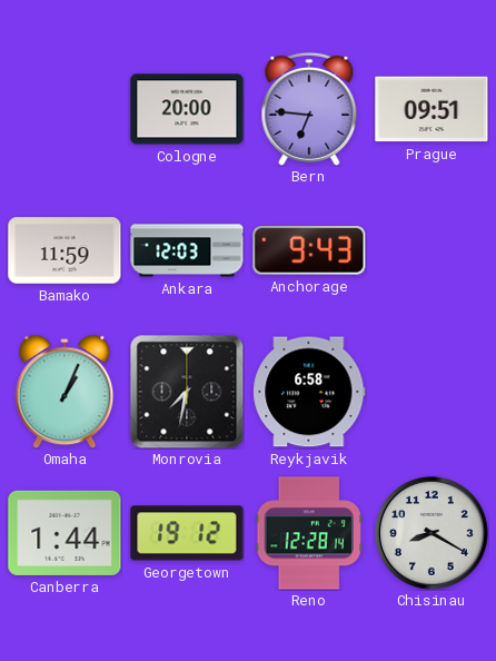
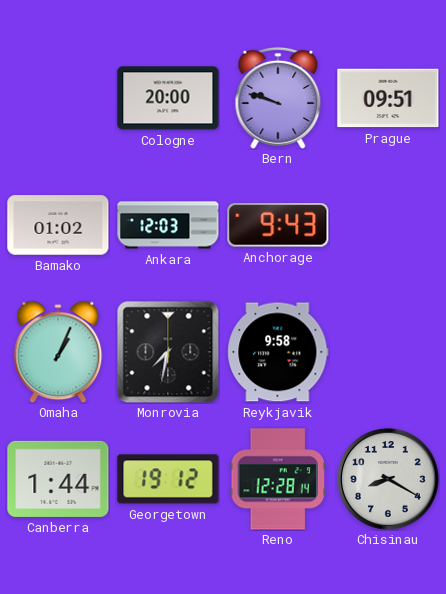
Bern: 6:46 -> 9:48
Bamako: 11:59 -> 01:02
Reykjavik: 6:58 -> 9:58
